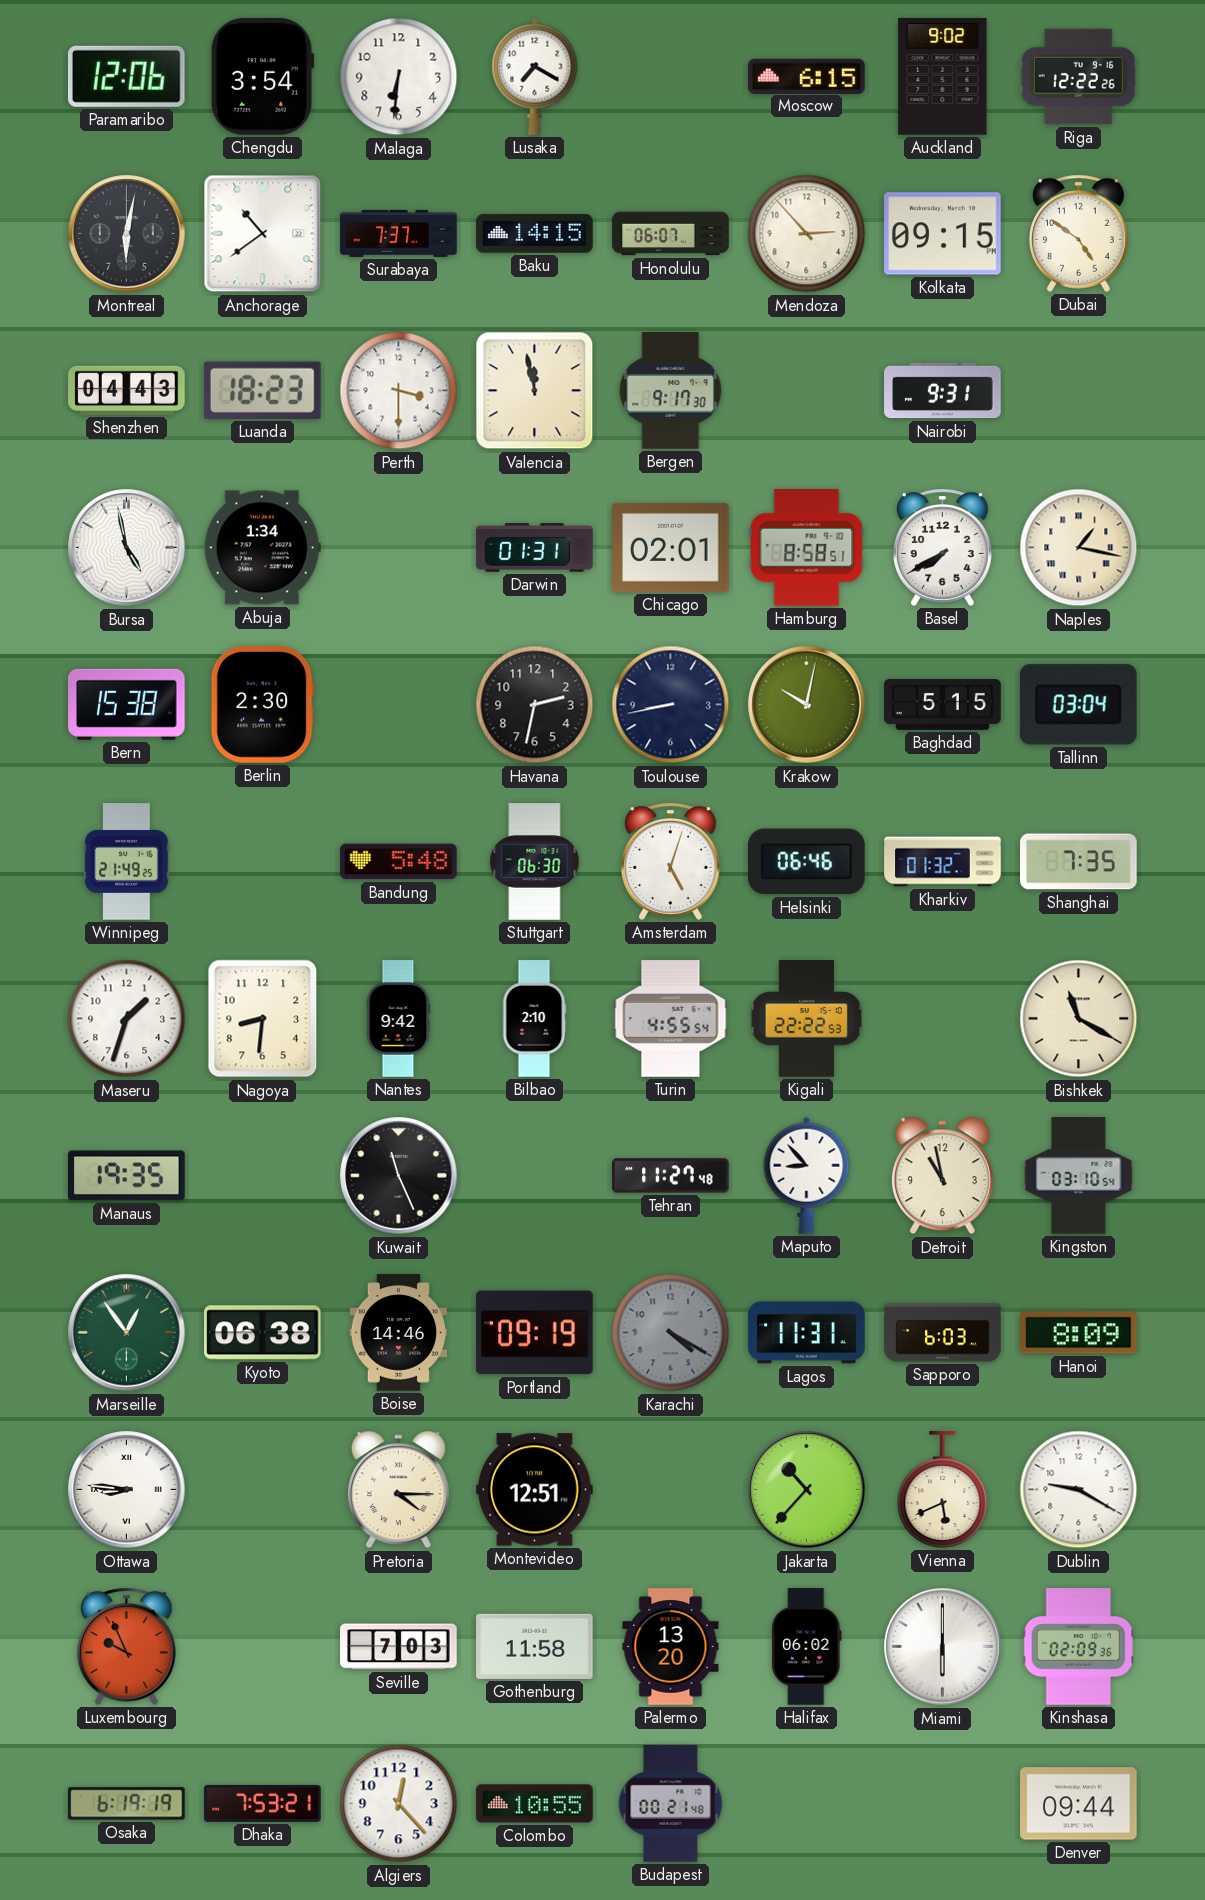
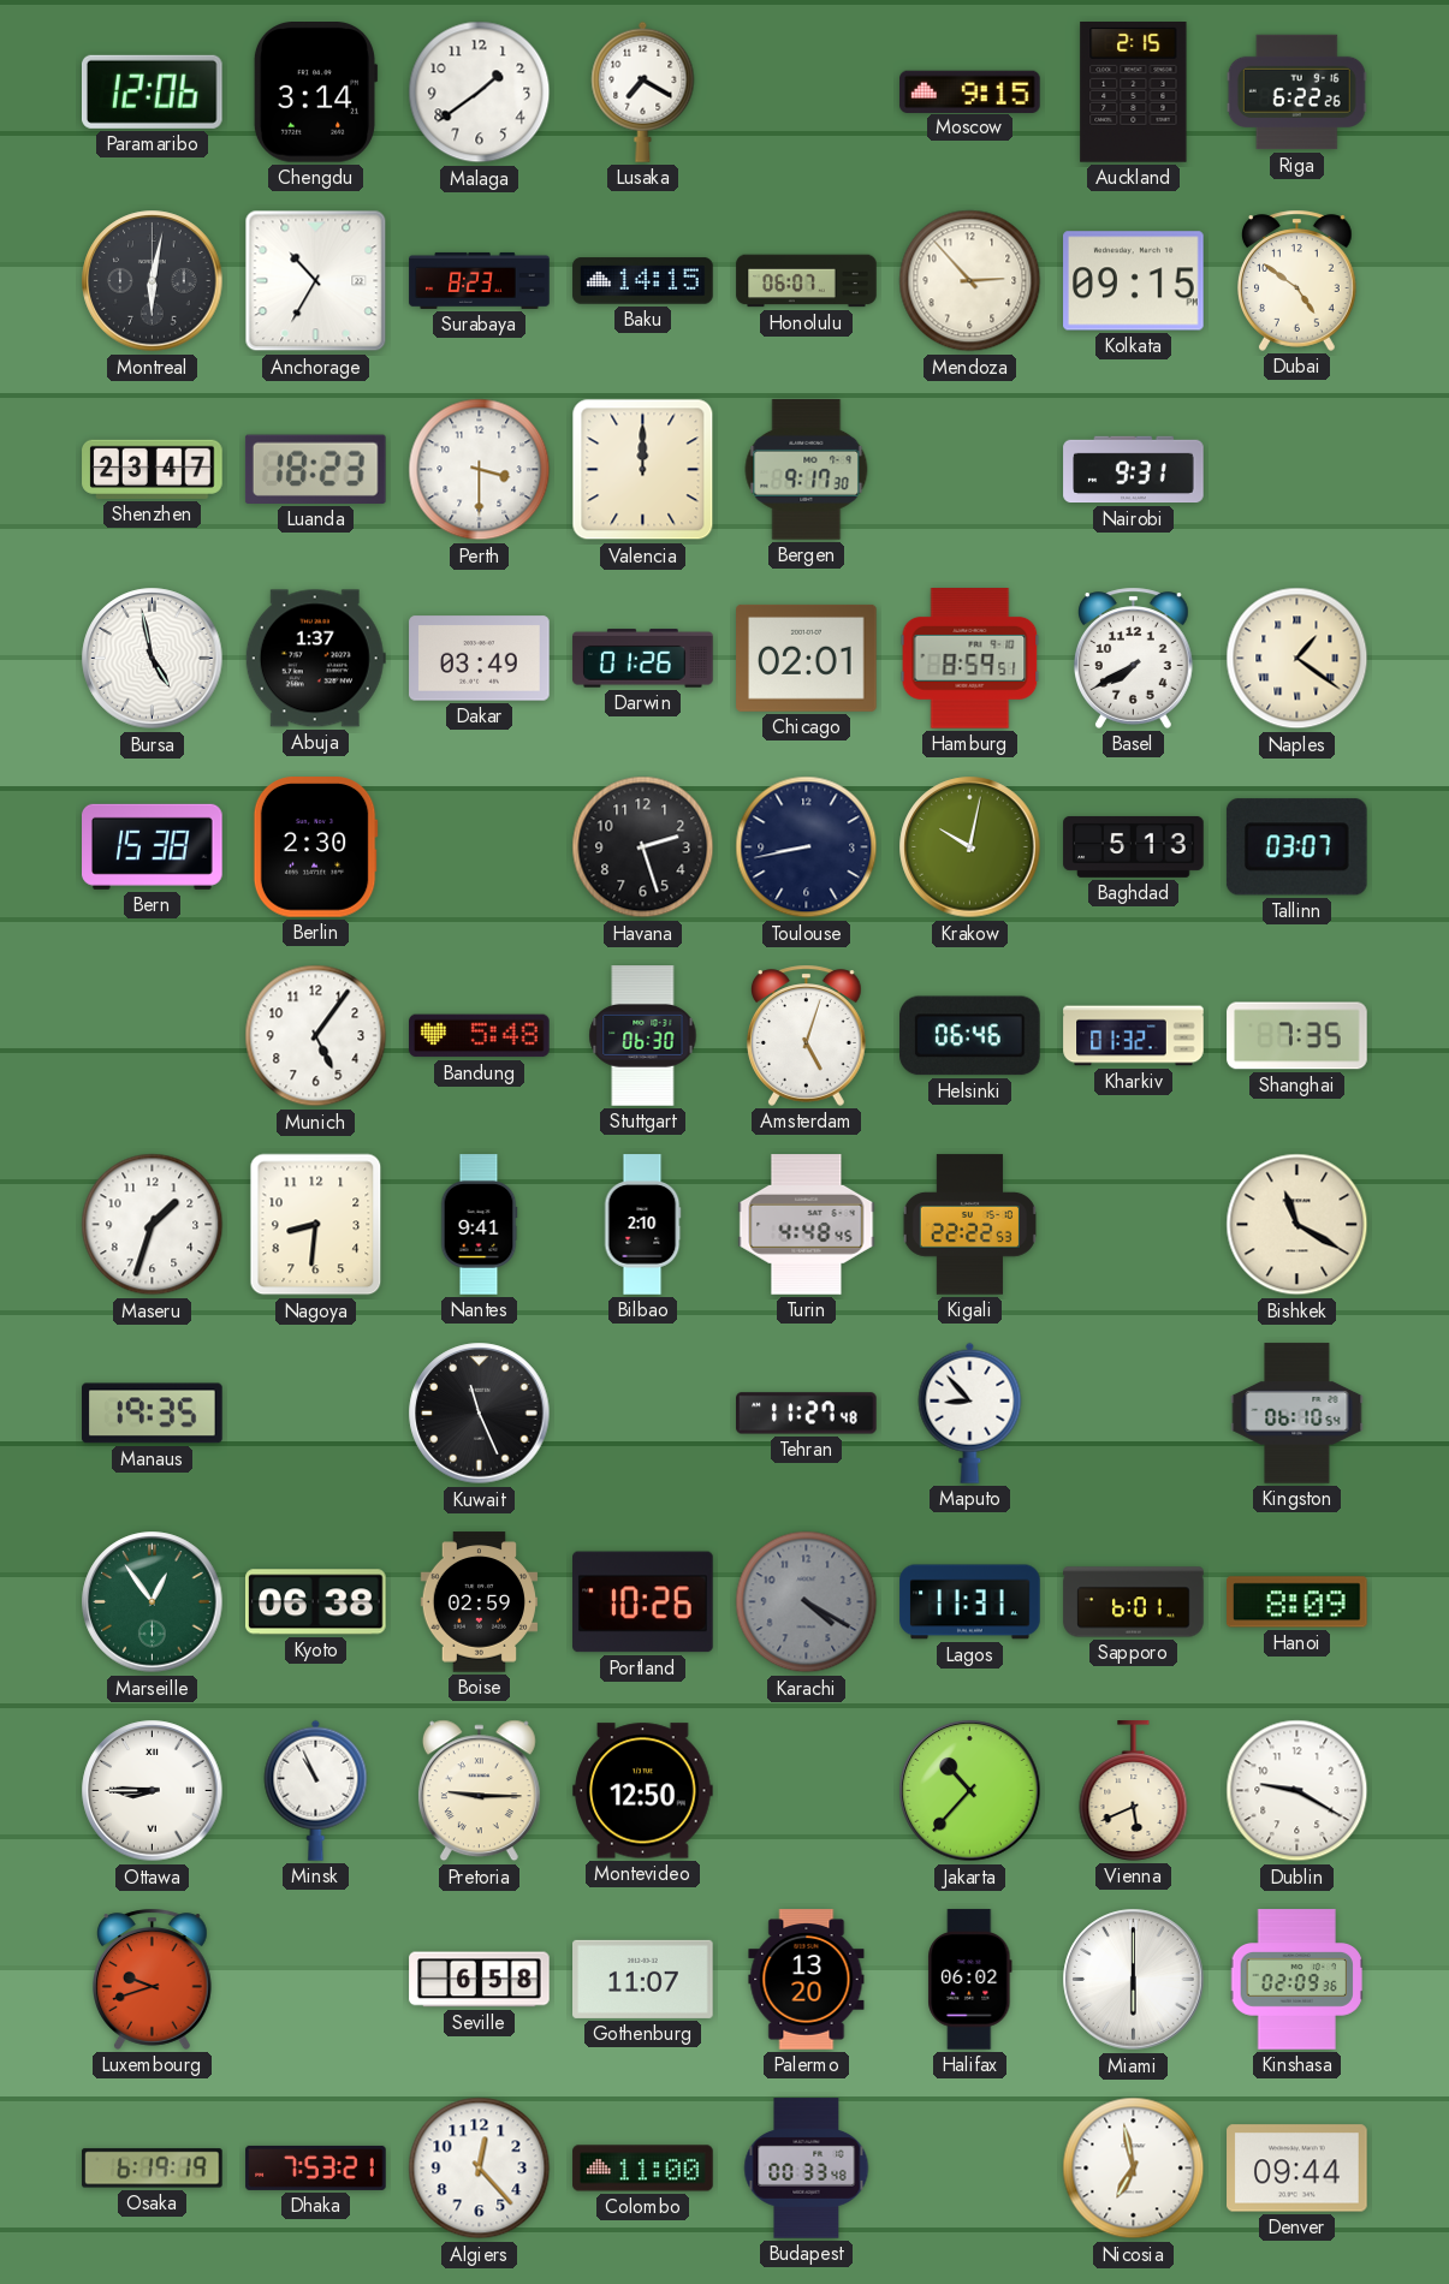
Chengdu: 3:54 -> 3:14
Malaga: 6:31 -> 1:39
Moscow: 6:15 -> 9:15
Auckland: 9:02 -> 2:15
Riga: 12:22 -> 6:22
Anchorage: 10:39 -> 10:35
Surabaya: 7:37 -> 8:23
Shenzhen: 04:43 -> 23:47
Valencia: 11:58 -> 12:00
Abuja: 1:34 -> 1:37
Dakar: none -> 03:49
Darwin: 01:31 -> 01:26
Hamburg: 8:58 -> 8:59
Naples: 1:17 -> 1:21
Havana: 2:32 -> 2:27
Baghdad: 5:15 -> 5:13
Tallinn: 03:04 -> 03:07
Winnipeg: 21:49 -> none
Munich: none -> 5:06
Nantes: 9:42 -> 9:41
Turin: 4:55 -> 4:48
Detroit: 10:58 -> none
Kingston: 03:10 -> 06:10
Boise: 14:46 -> 02:59
Portland: 09:19 -> 10:26
Sapporo: 6:03 -> 6:01
Ottawa: 8:46 -> 8:45
Minsk: none -> 10:56
Pretoria: 4:15 -> 9:15
Montevideo: 12:51 -> 12:50
Luxembourg: 9:56 -> 9:42
Seville: 7:03 -> 6:58
Gothenburg: 11:58 -> 11:07
Colombo: 10:55 -> 11:00
Budapest: 00:21 -> 00:33
Nicosia: none -> 6:58
